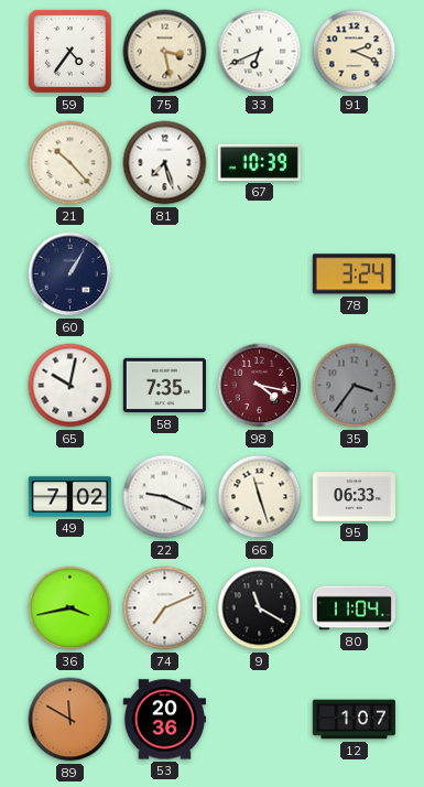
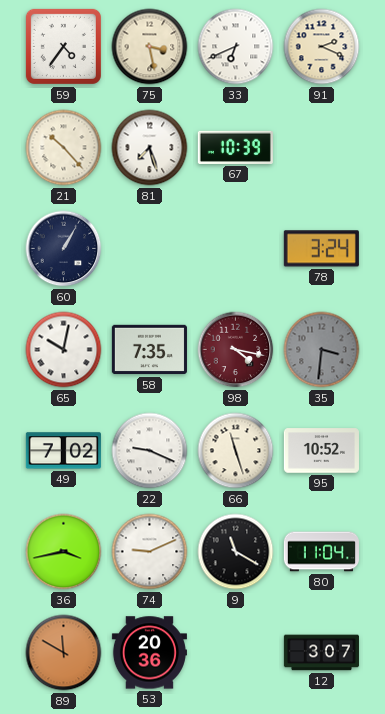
35: 3:36 -> 3:31
95: 06:33 -> 10:52
74: 7:11 -> 9:11
12: 1:07 -> 3:07
